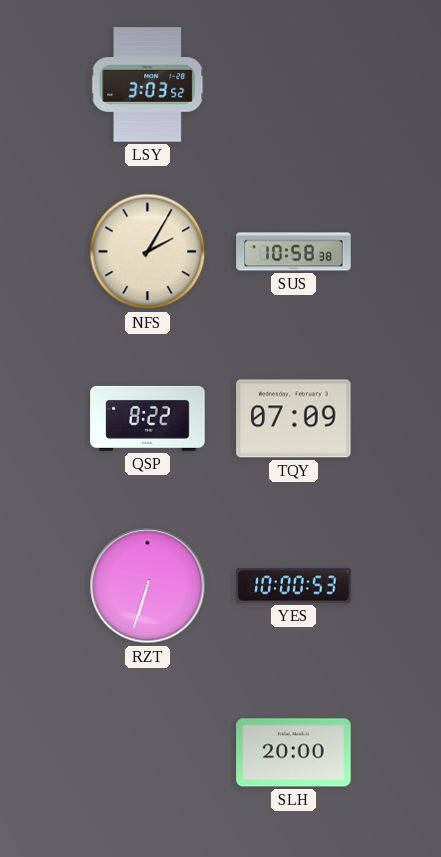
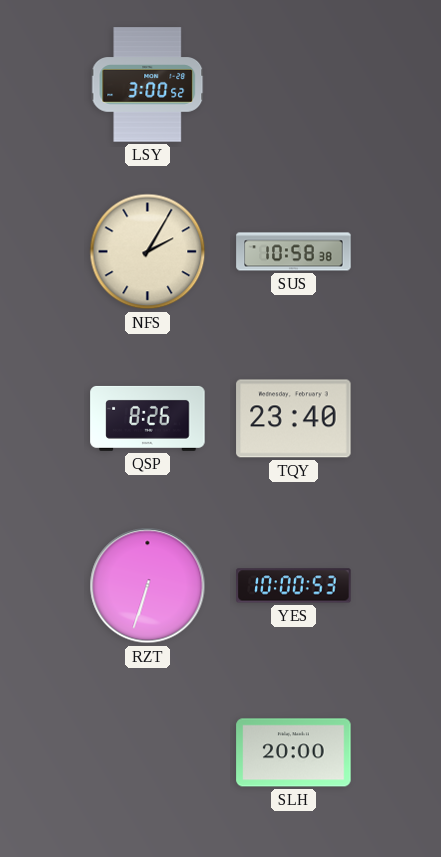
LSY: 3:03 -> 3:00
QSP: 8:22 -> 8:26
TQY: 07:09 -> 23:40
